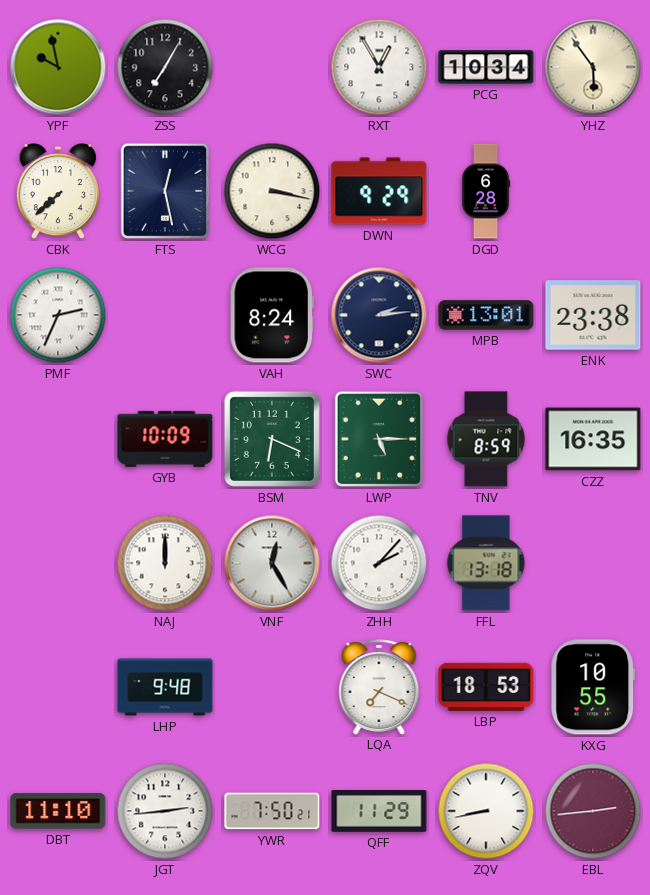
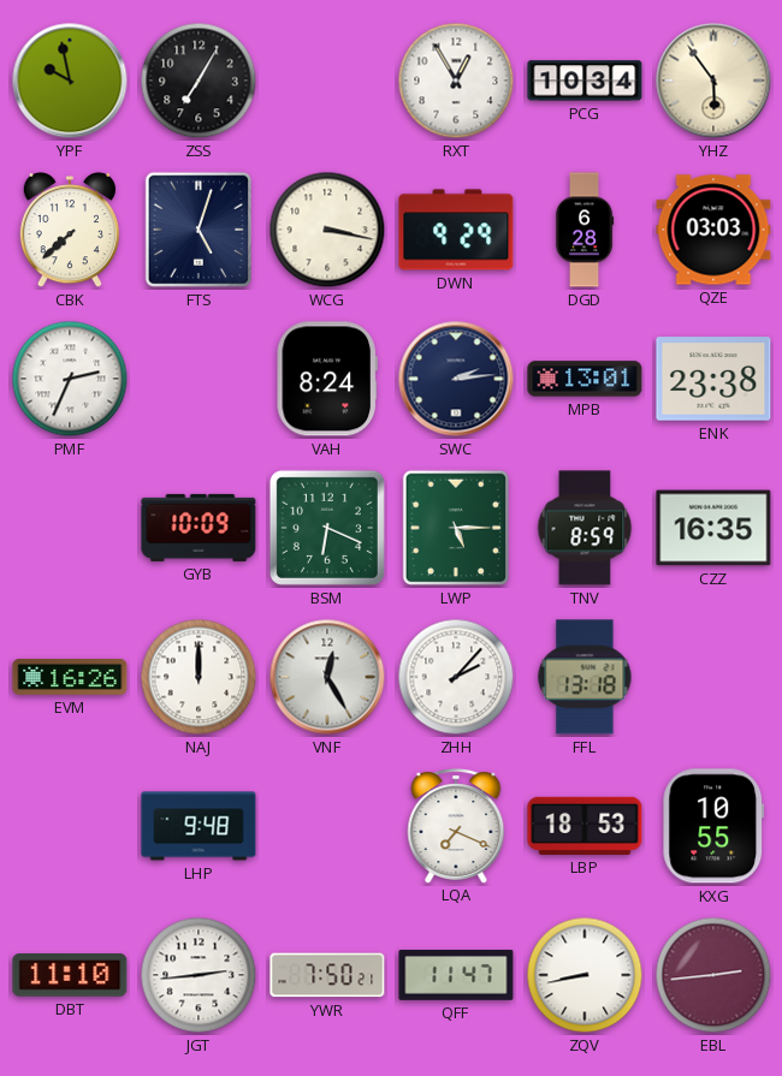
FTS: 12:28 -> 5:03
QZE: none -> 03:03
EVM: none -> 16:26
QFF: 11:29 -> 11:47
